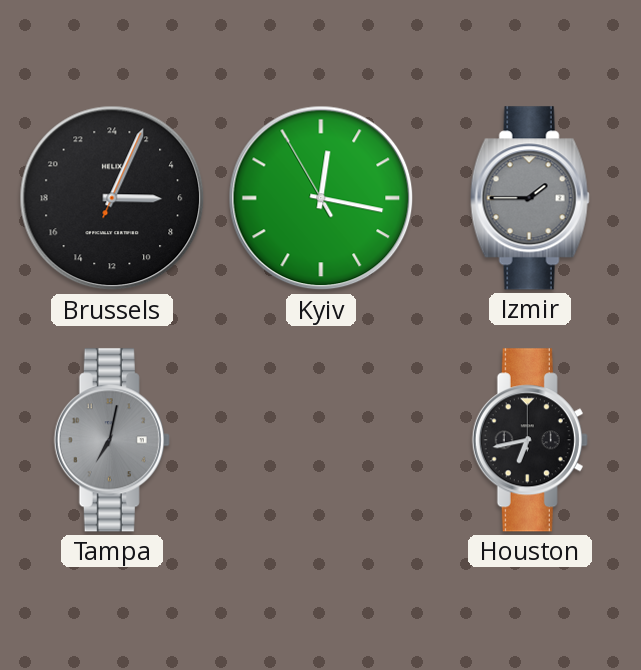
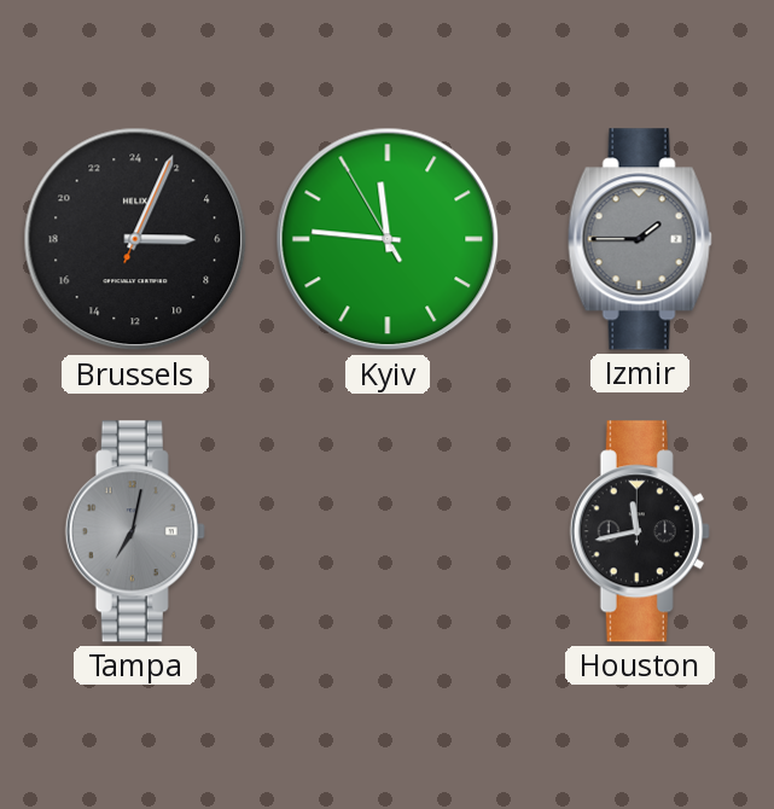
Kyiv: 12:16 -> 11:45
Houston: 6:43 -> 11:43
